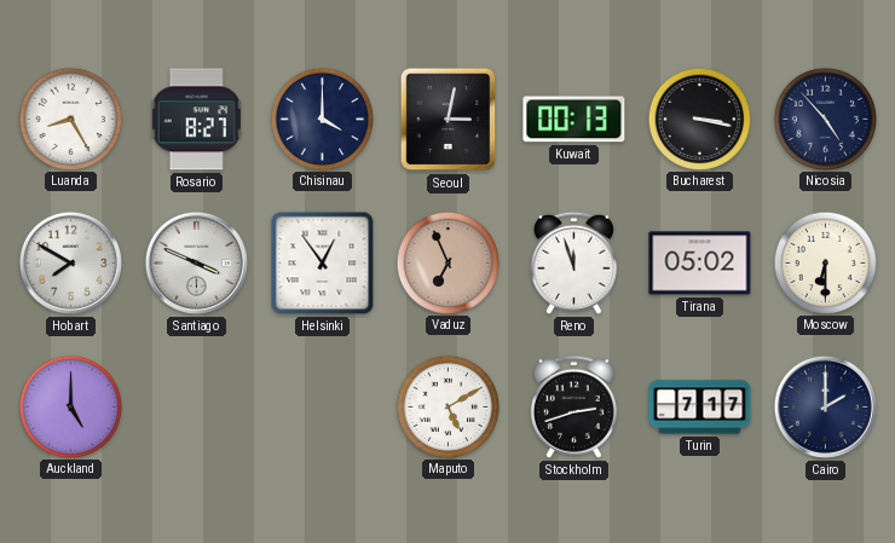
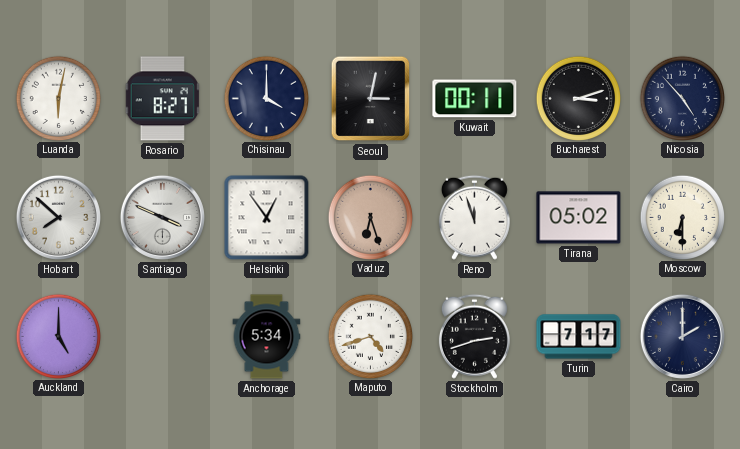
Luanda: 8:25 -> 6:02
Kuwait: 00:13 -> 00:11
Bucharest: 3:17 -> 3:12
Hobart: 7:50 -> 7:52
Vaduz: 6:56 -> 6:27
Anchorage: none -> 5:34
Maputo: 5:10 -> 4:42
